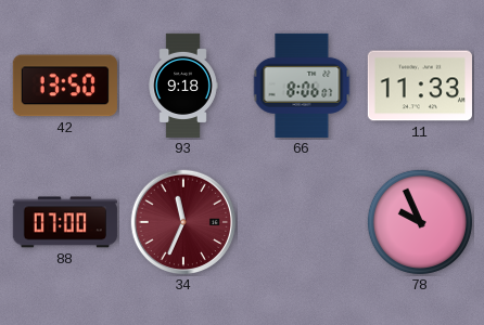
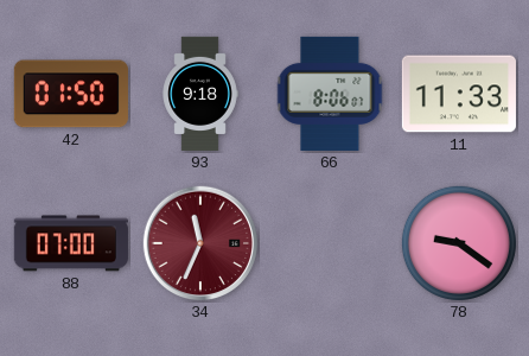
42: 13:50 -> 01:50
78: 9:56 -> 9:21
